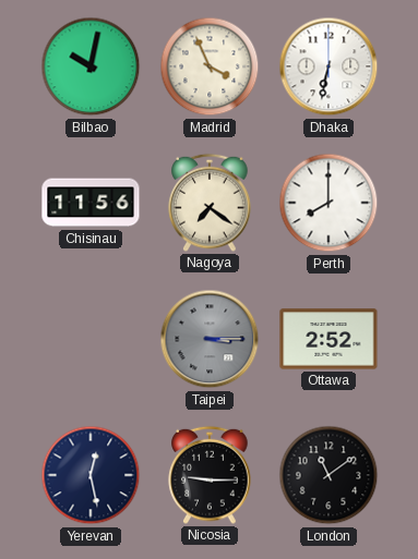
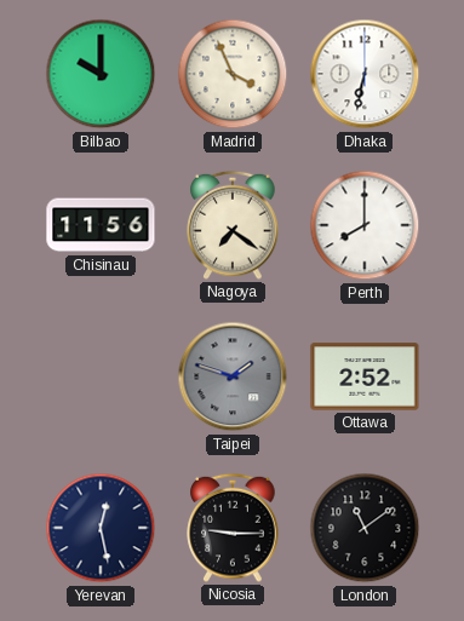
Bilbao: 10:02 -> 10:00
Taipei: 3:15 -> 1:48
